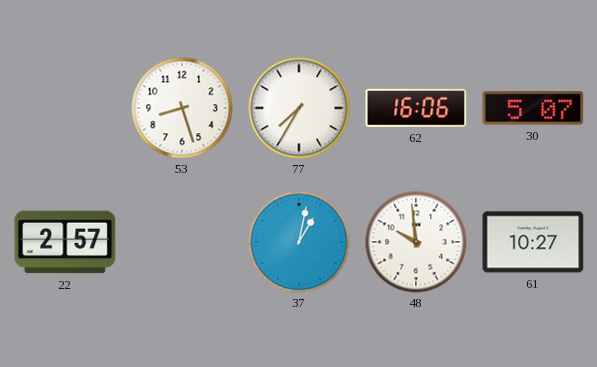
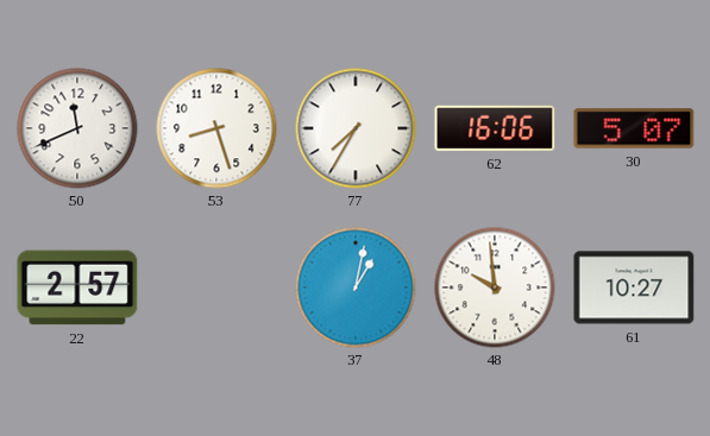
50: none -> 11:41
